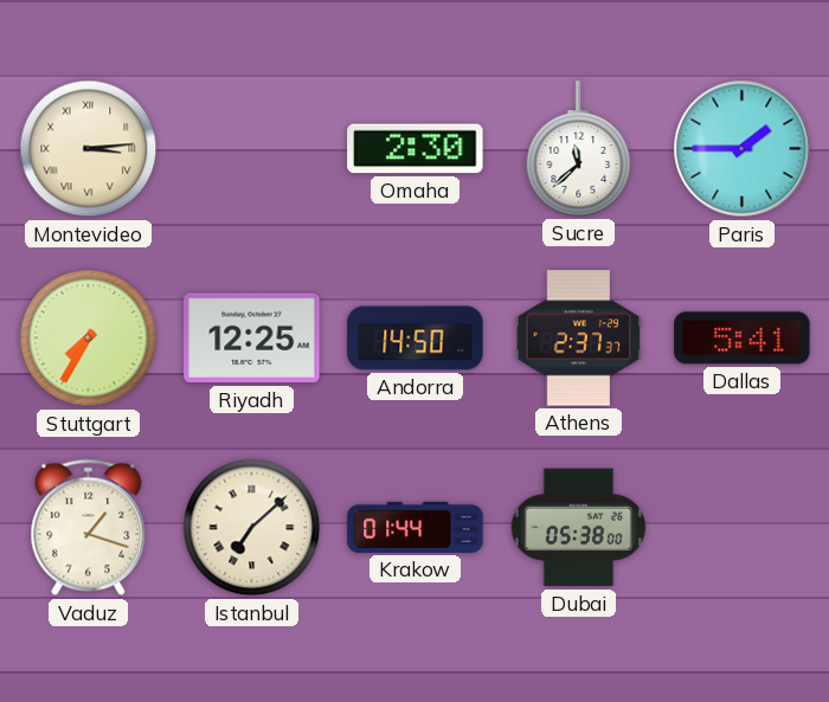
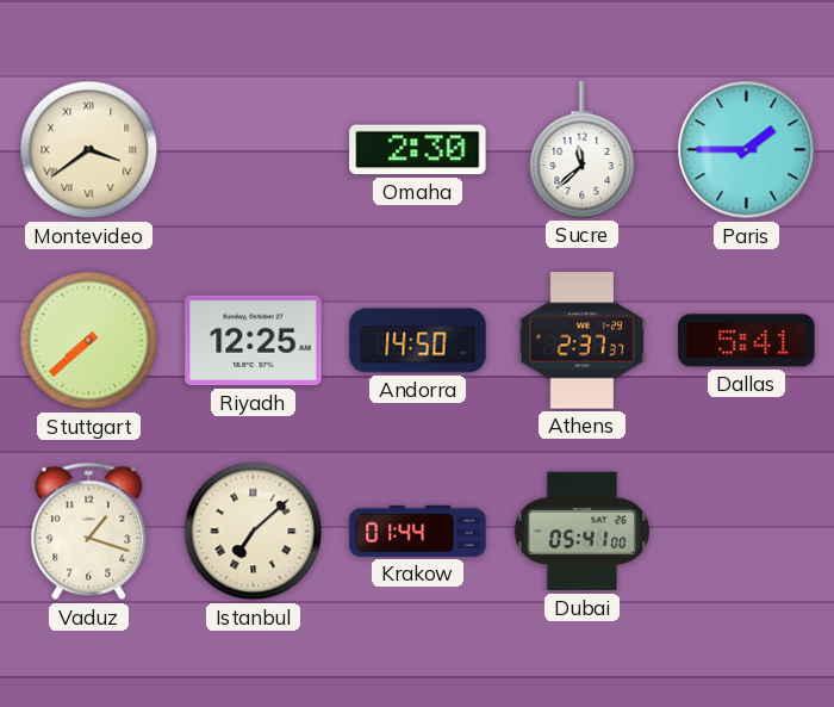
Montevideo: 3:14 -> 3:39
Stuttgart: 7:35 -> 7:38
Dubai: 05:38 -> 05:41
